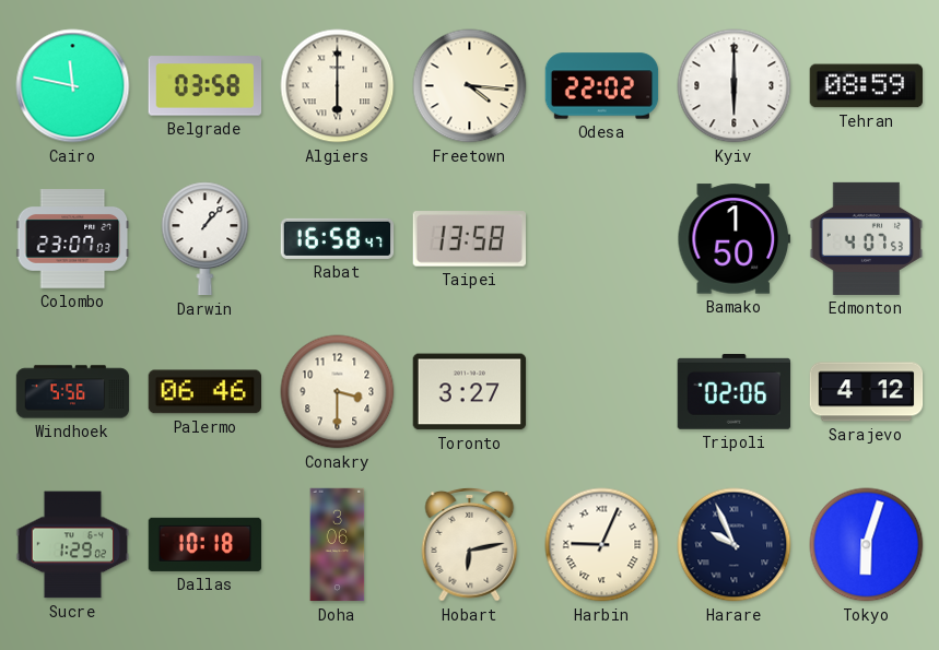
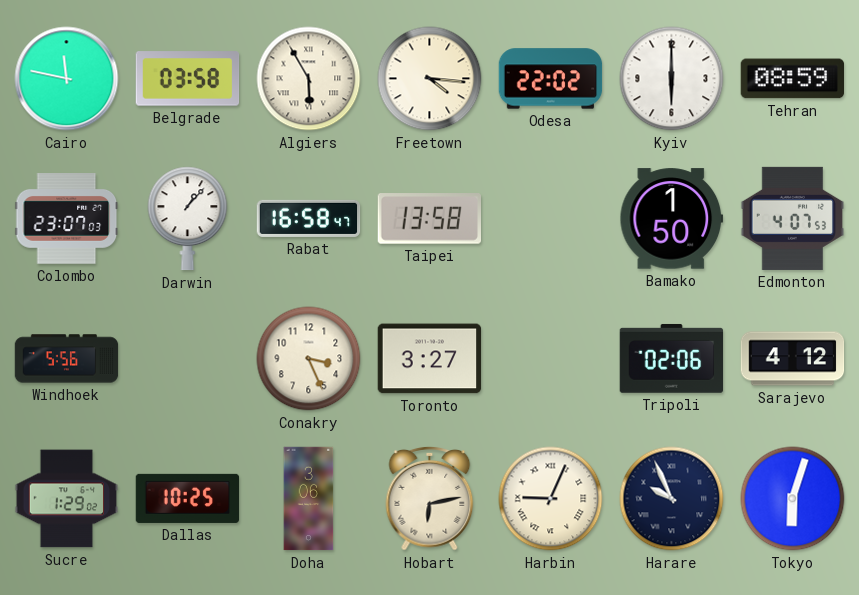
Algiers: 6:00 -> 5:55
Palermo: 06:46 -> none
Conakry: 3:30 -> 3:26
Dallas: 10:18 -> 10:25
